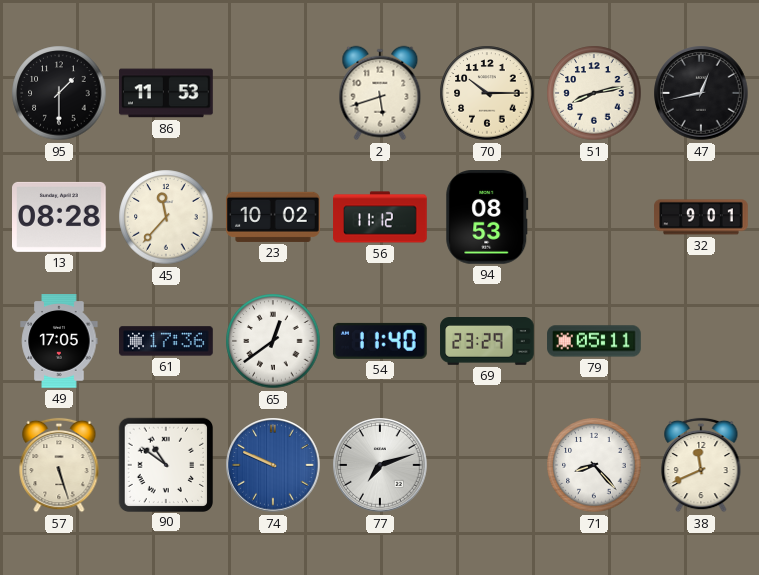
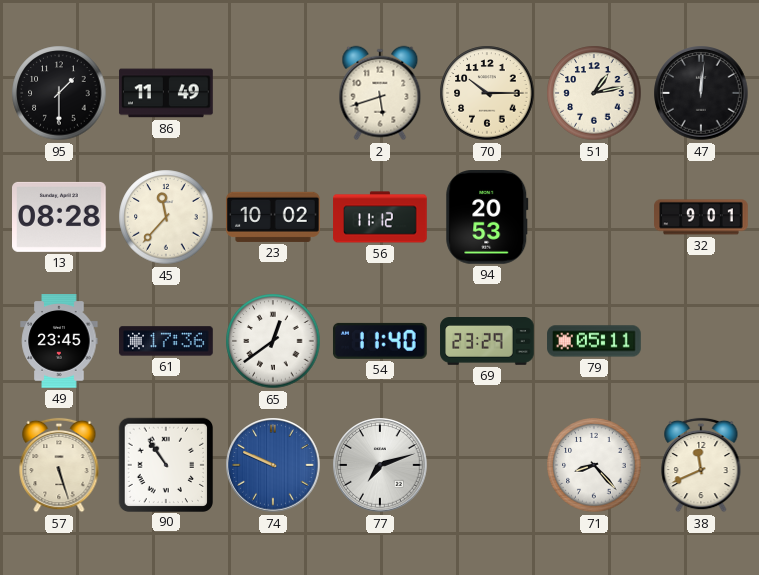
86: 11:53 -> 11:49
51: 8:13 -> 1:13
47: 12:43 -> 12:01
94: 08:53 -> 20:53
49: 17:05 -> 23:45
90: 10:51 -> 10:54
